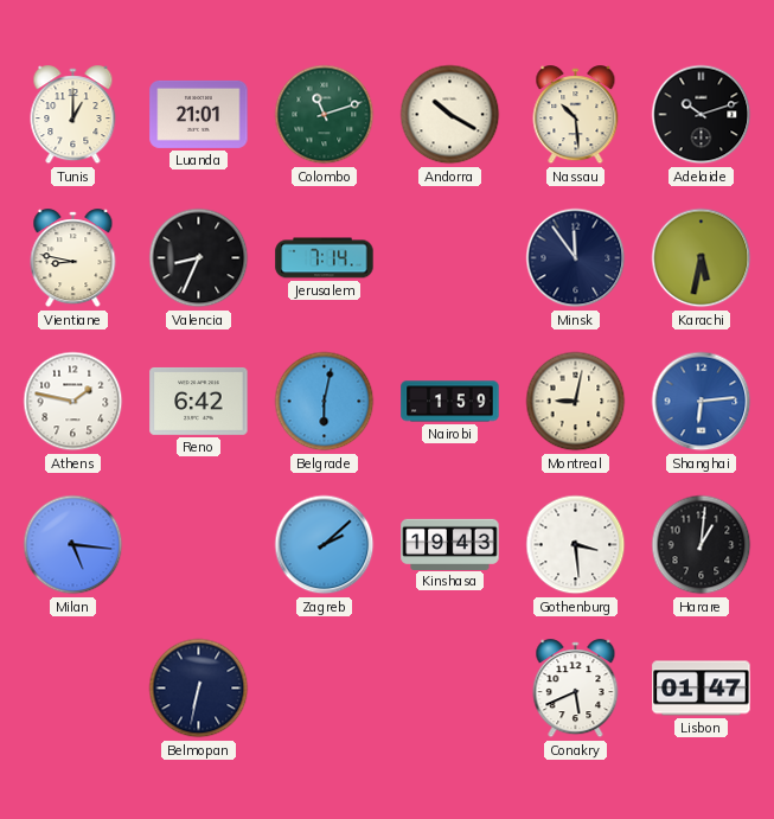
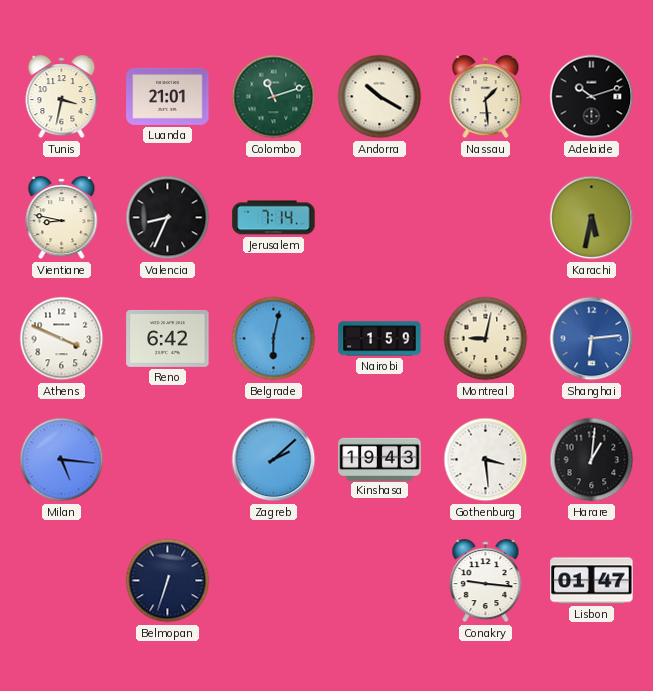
Tunis: 1:00 -> 3:32
Nassau: 10:29 -> 1:29
Minsk: 11:54 -> none
Athens: 1:47 -> 3:49
Belmopan: 6:32 -> 6:33
Conakry: 5:41 -> 9:16
